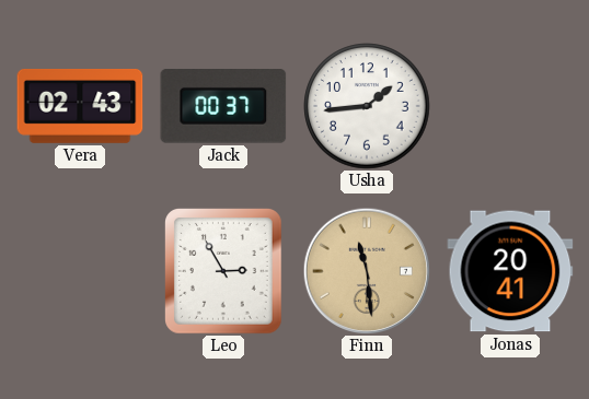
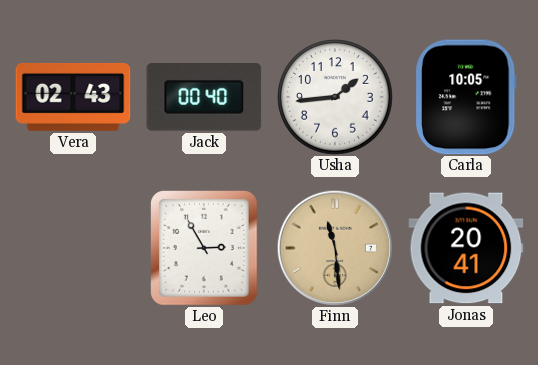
Jack: 00:37 -> 00:40
Carla: none -> 10:05
